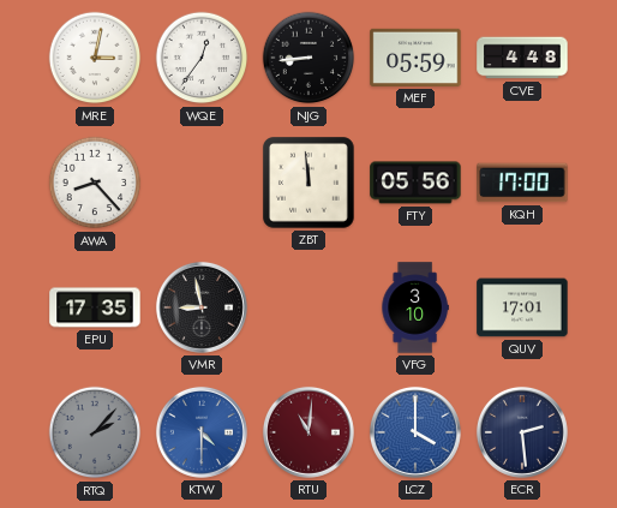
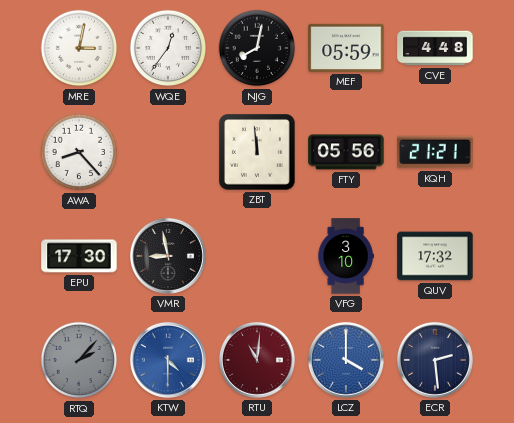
NJG: 8:44 -> 8:02
KQH: 17:00 -> 21:21
EPU: 17:35 -> 17:30
QUV: 17:01 -> 17:32
